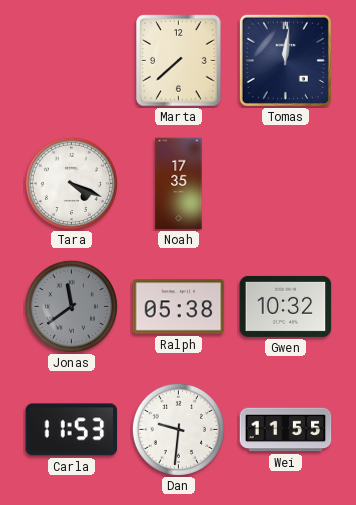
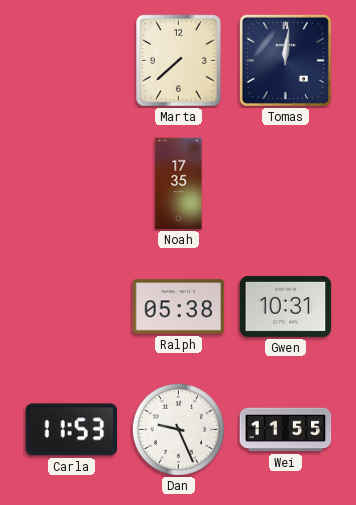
Tara: 4:19 -> none
Jonas: 11:39 -> none
Gwen: 10:32 -> 10:31
Dan: 9:31 -> 9:26
